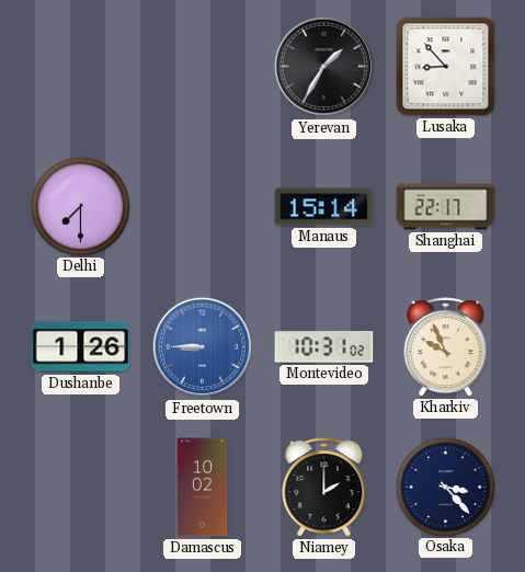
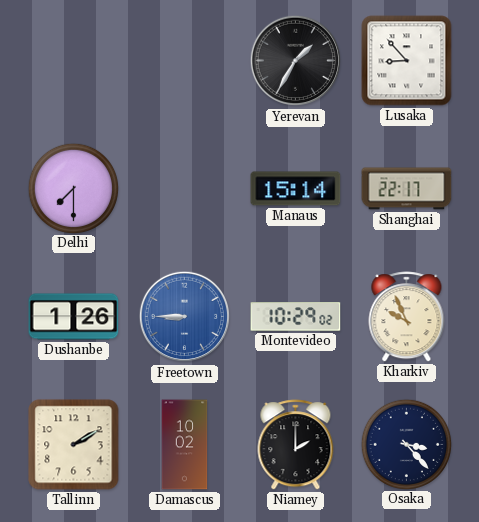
Montevideo: 10:31 -> 10:29
Tallinn: none -> 2:10
